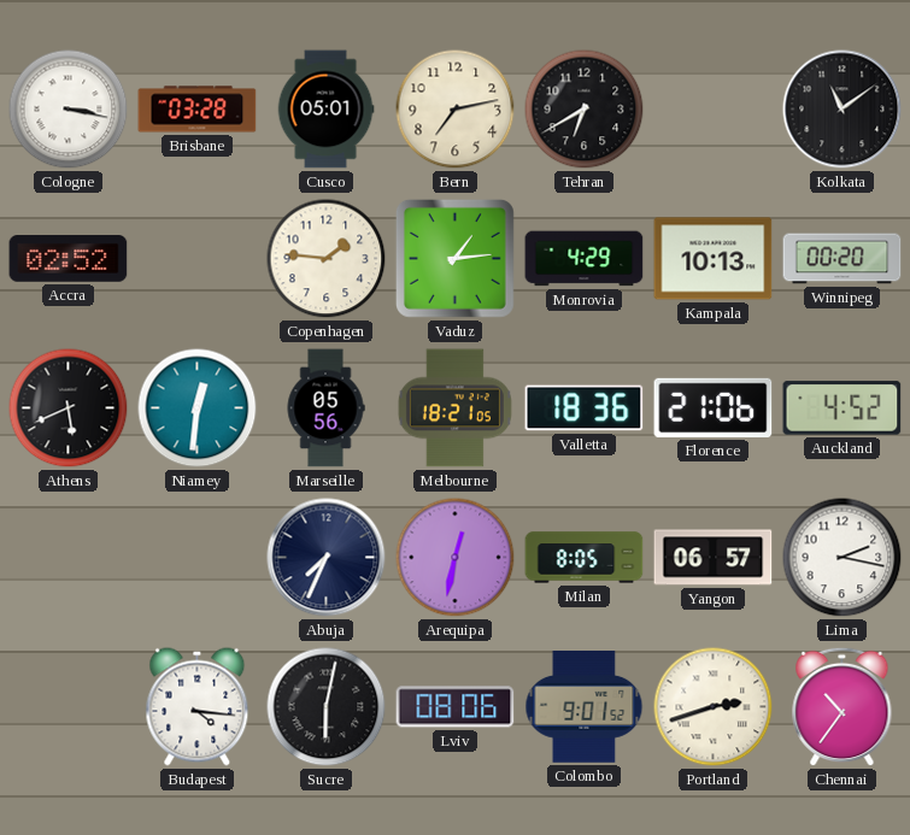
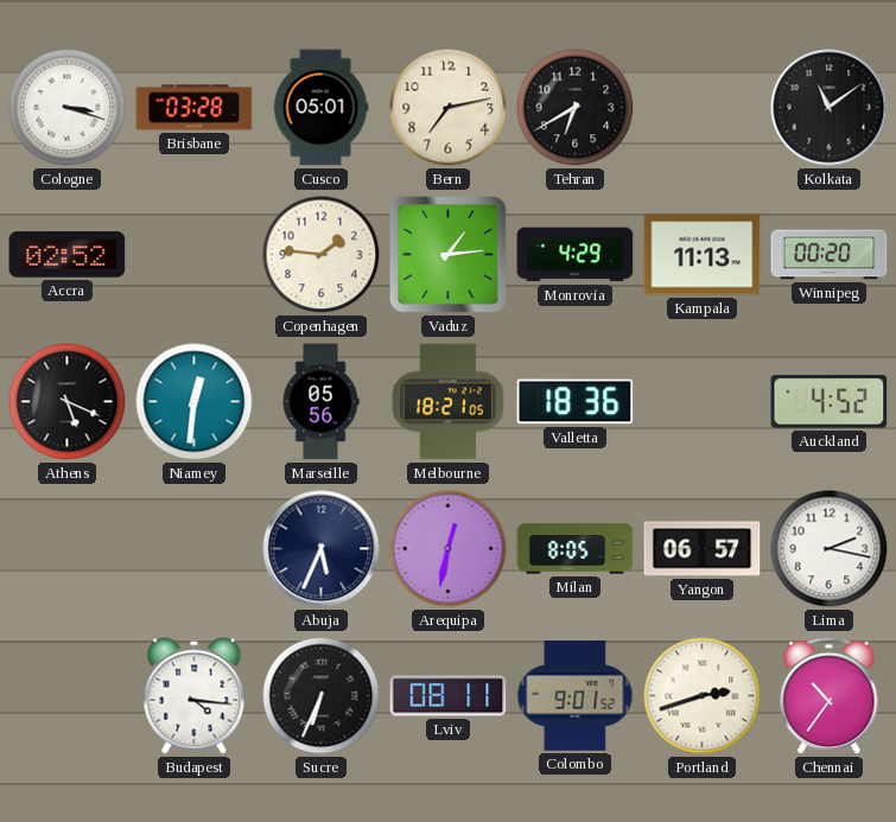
Cologne: 3:17 -> 3:18
Kampala: 10:13 -> 11:13
Athens: 5:41 -> 5:19
Florence: 21:06 -> none
Abuja: 7:34 -> 5:34
Sucre: 6:02 -> 6:34
Lviv: 08:06 -> 08:11
